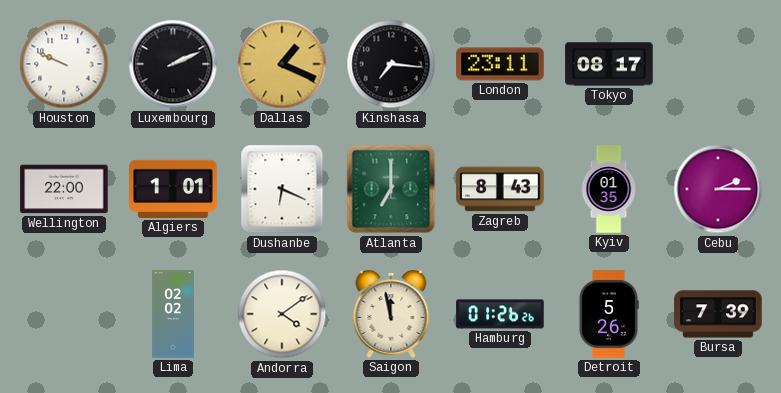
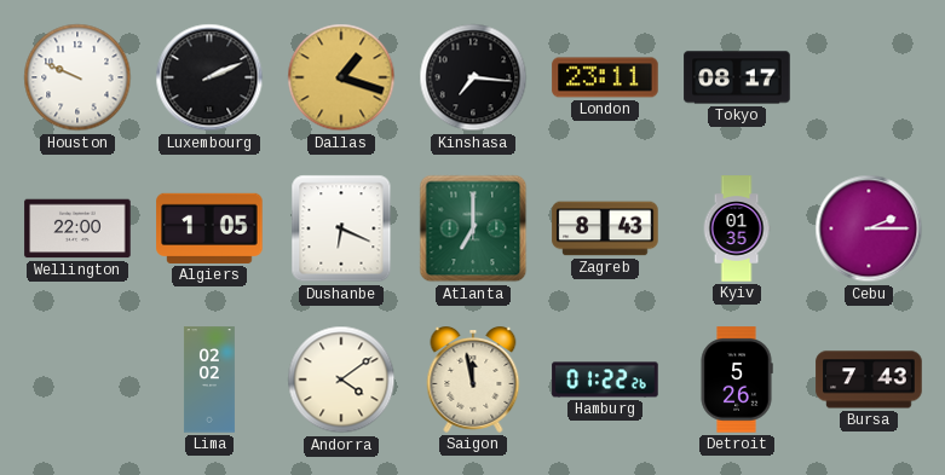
Dallas: 1:19 -> 1:18
Algiers: 1:01 -> 1:05
Hamburg: 01:26 -> 01:22
Bursa: 7:39 -> 7:43
